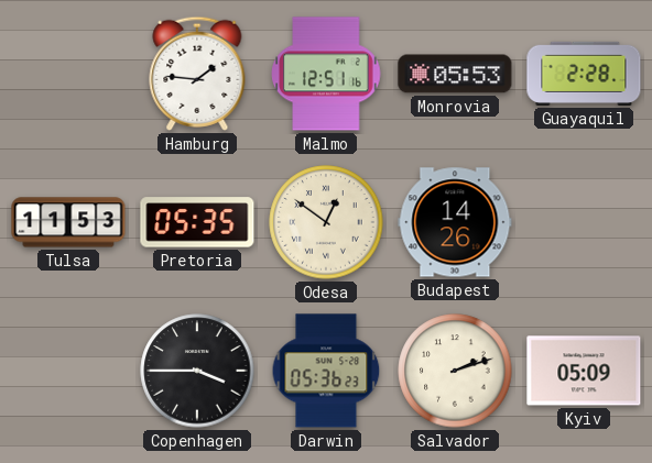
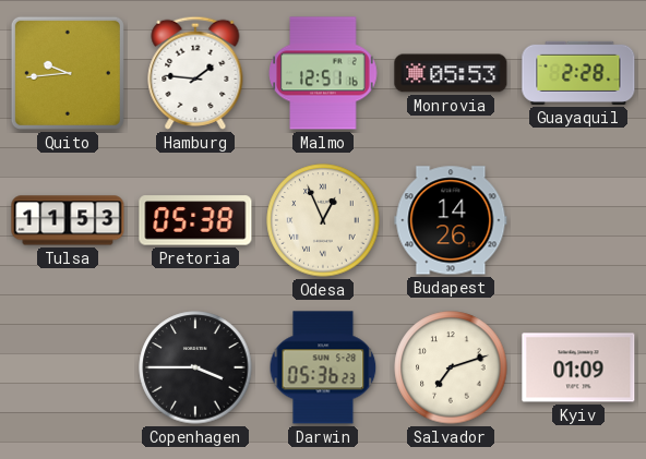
Quito: none -> 9:44
Pretoria: 05:35 -> 05:38
Odesa: 12:51 -> 12:56
Salvador: 2:12 -> 7:12
Kyiv: 05:09 -> 01:09
